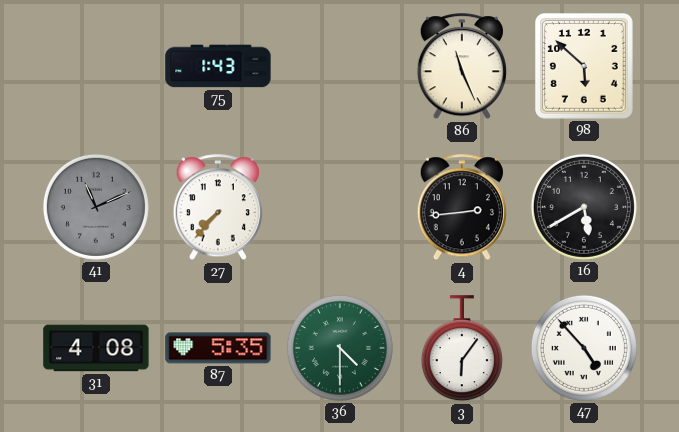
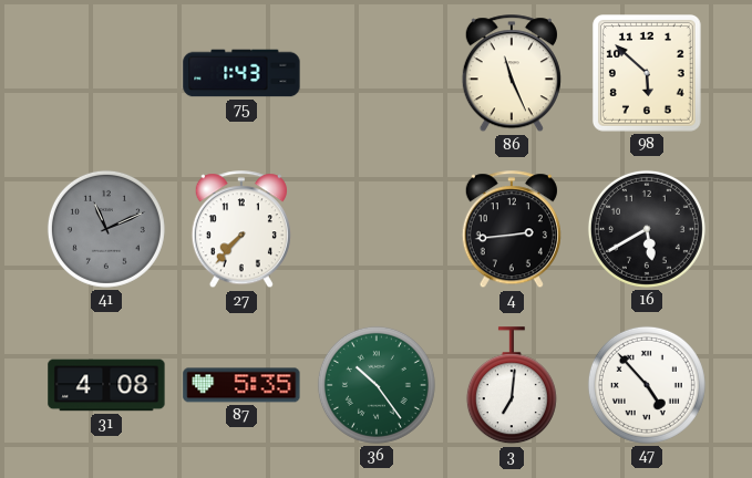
36: 4:30 -> 10:24
3: 6:06 -> 7:01
